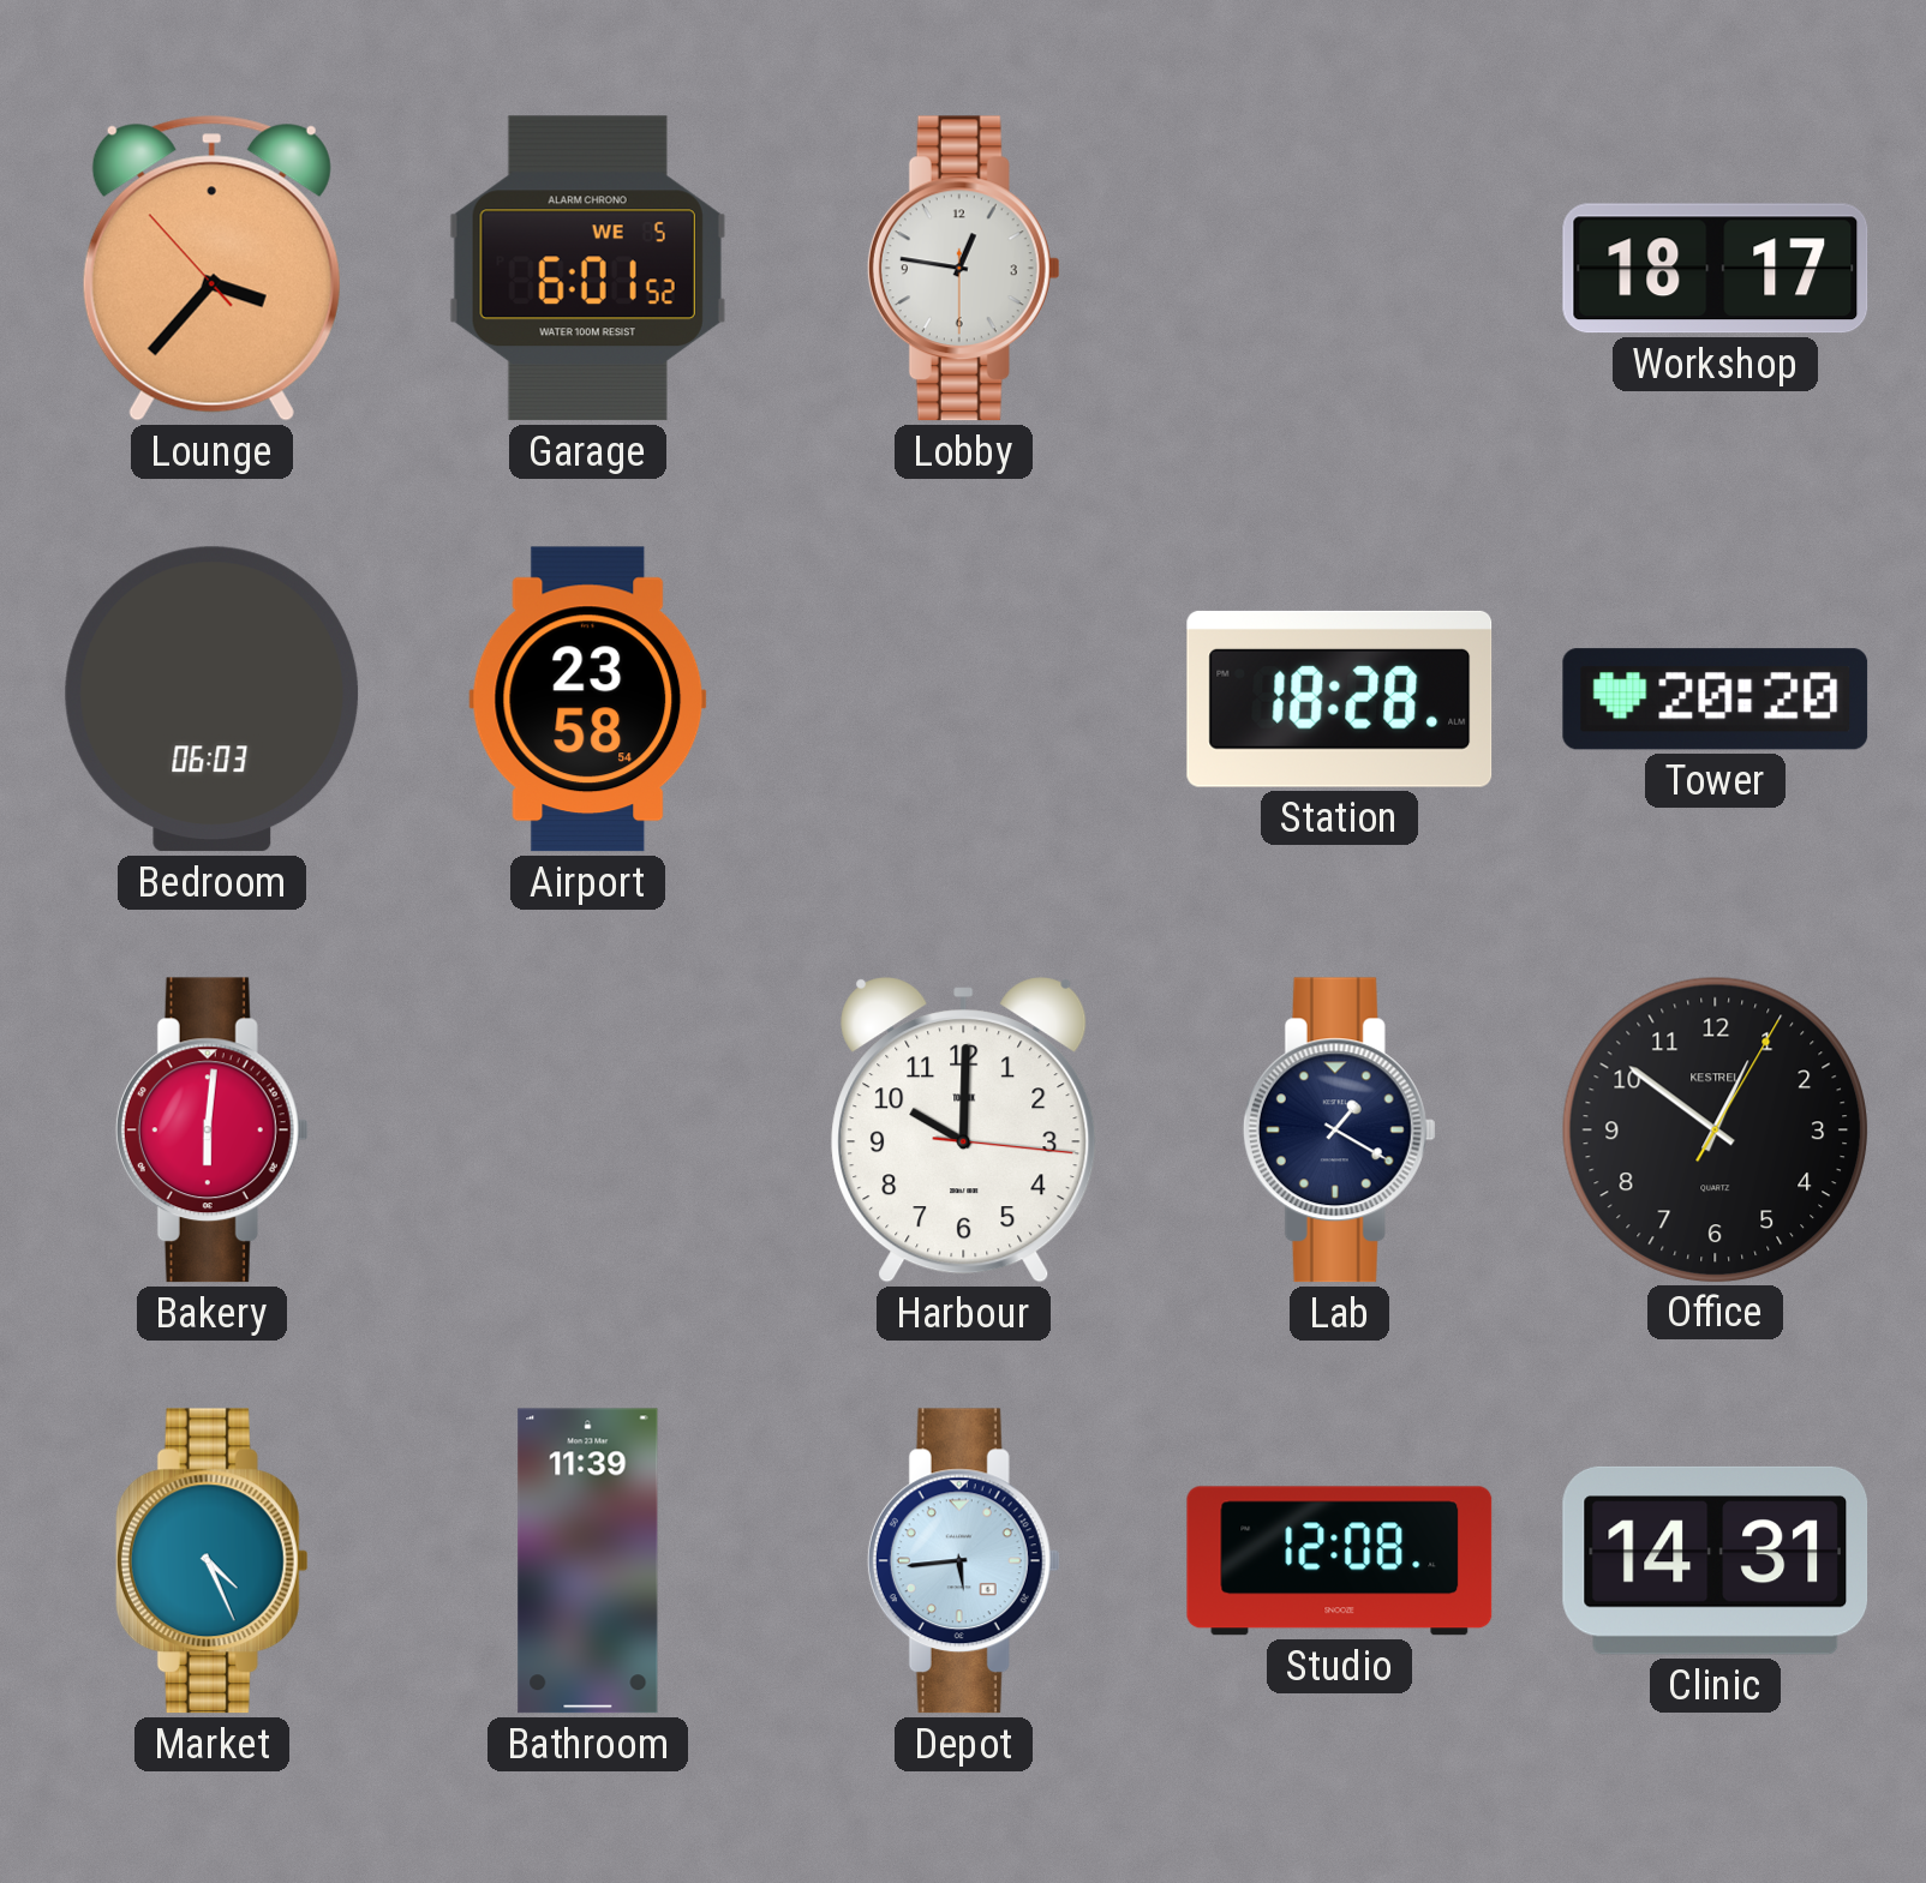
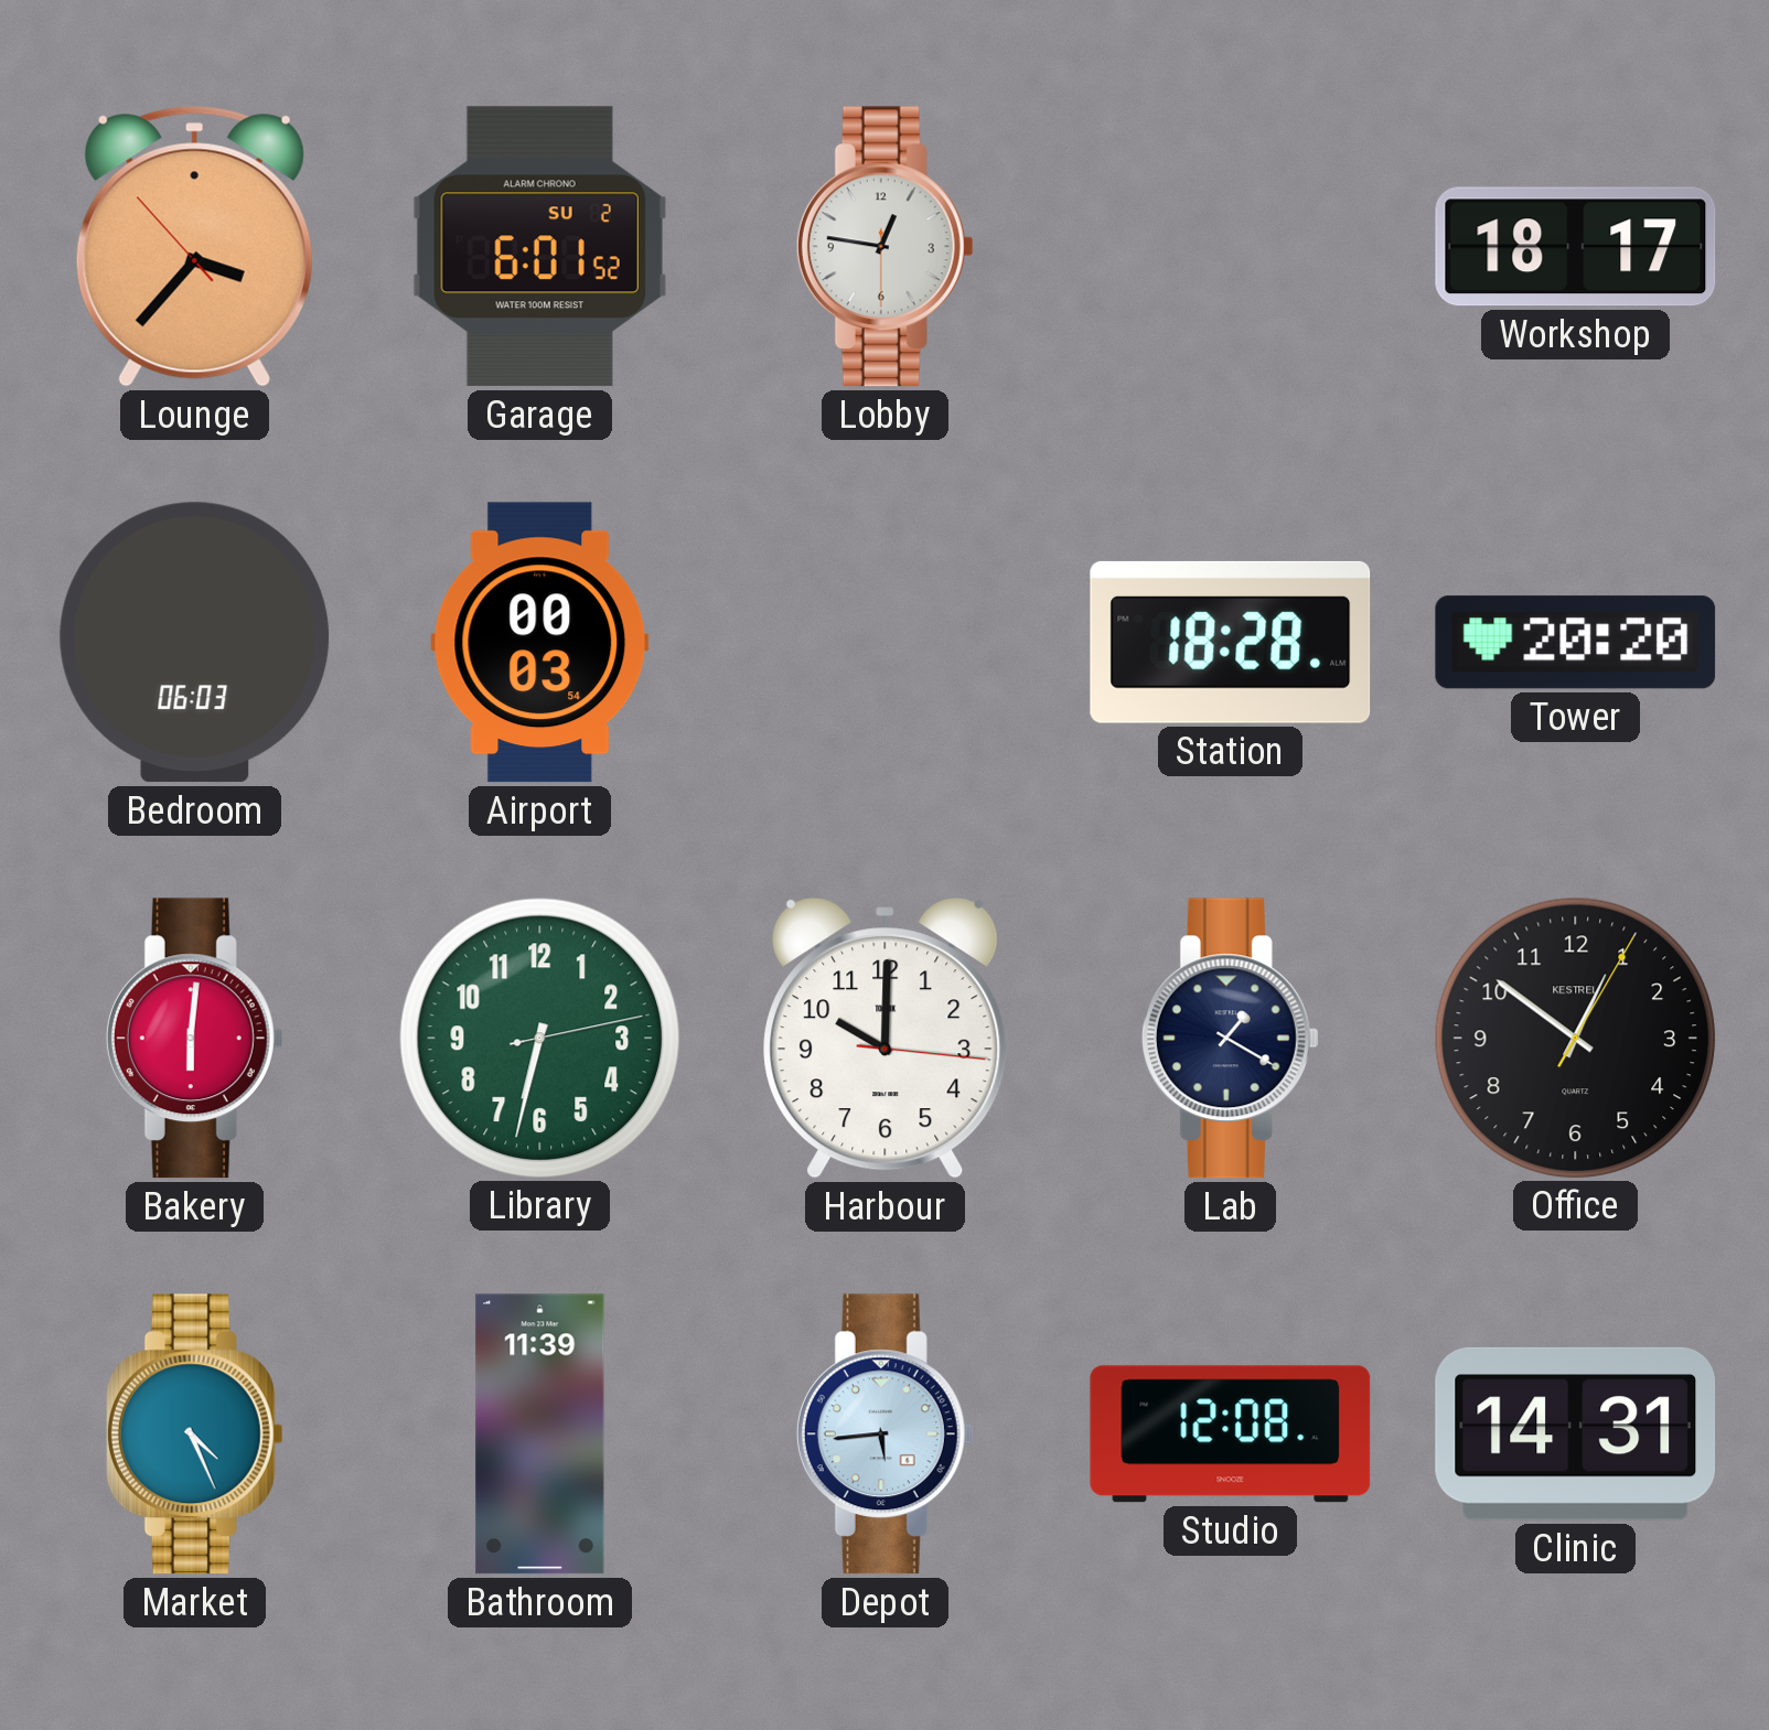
Garage date: WE 5 -> SU 2
Airport: 23:58 -> 00:03
Library: none -> 6:32
